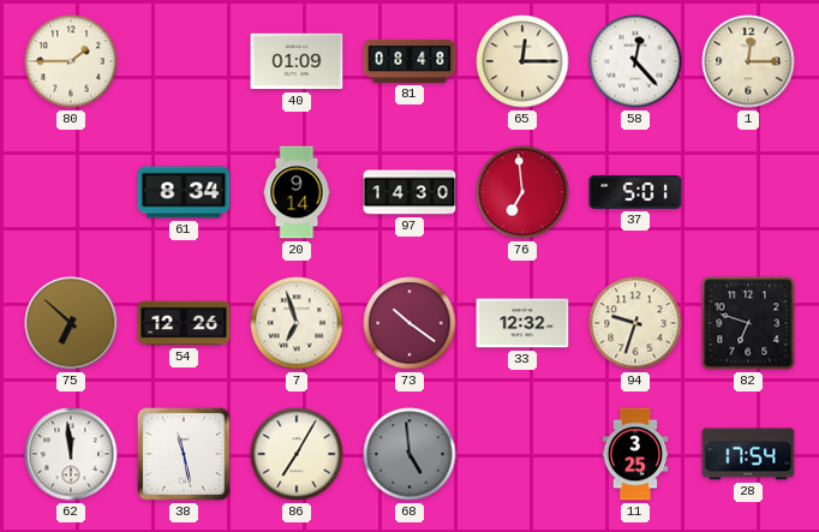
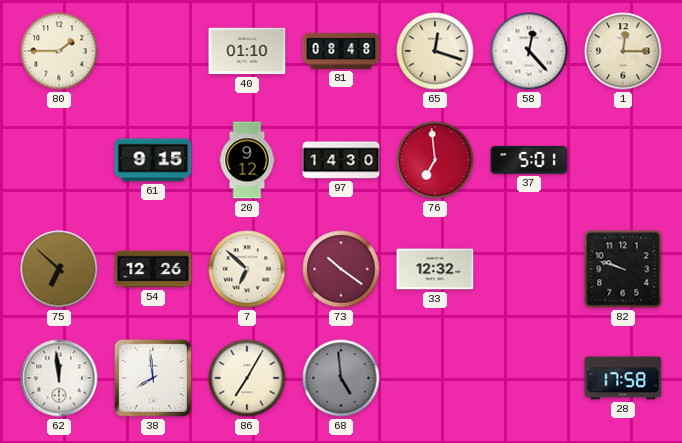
40: 01:09 -> 01:10
65: 12:15 -> 12:18
61: 8:34 -> 9:15
20: 9:14 -> 9:12
7: 6:57 -> 6:52
94: 9:33 -> none
82: 6:48 -> 9:48
38: 11:28 -> 7:59
11: 3:25 -> none
28: 17:54 -> 17:58
